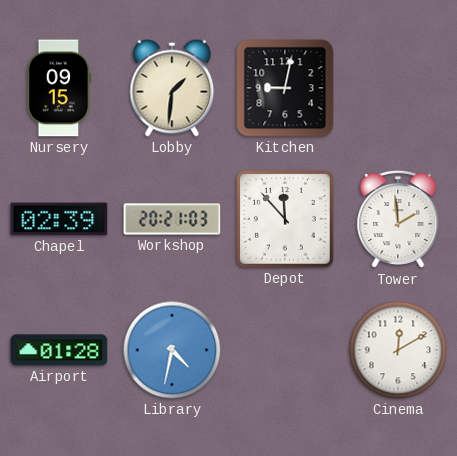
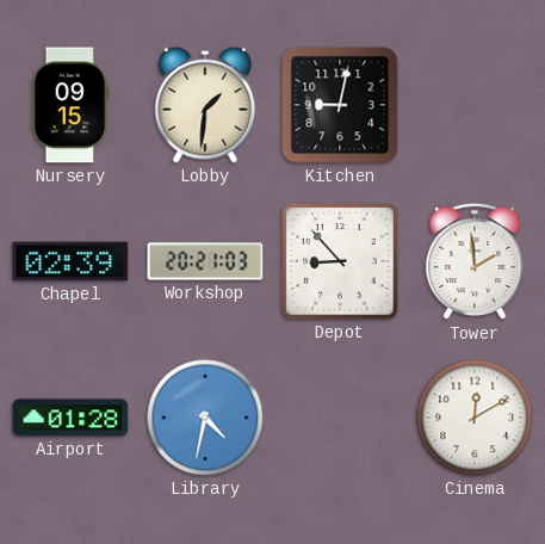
Depot: 11:53 -> 8:53
